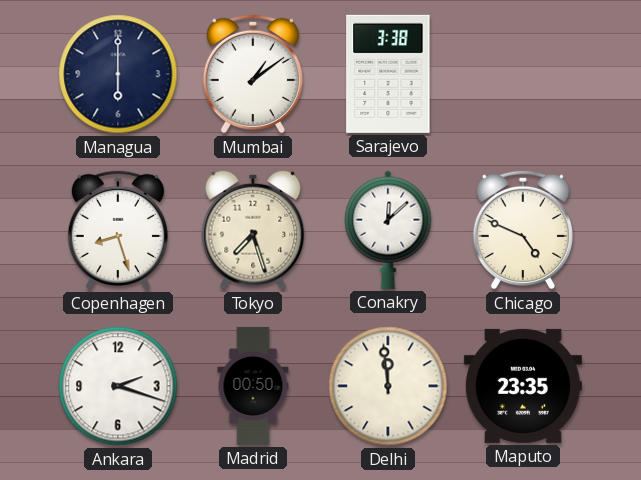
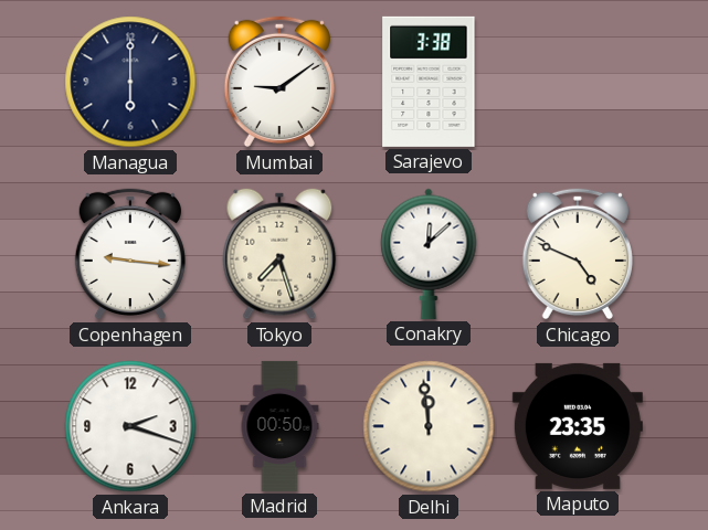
Mumbai: 1:09 -> 9:09
Copenhagen: 8:27 -> 9:16
